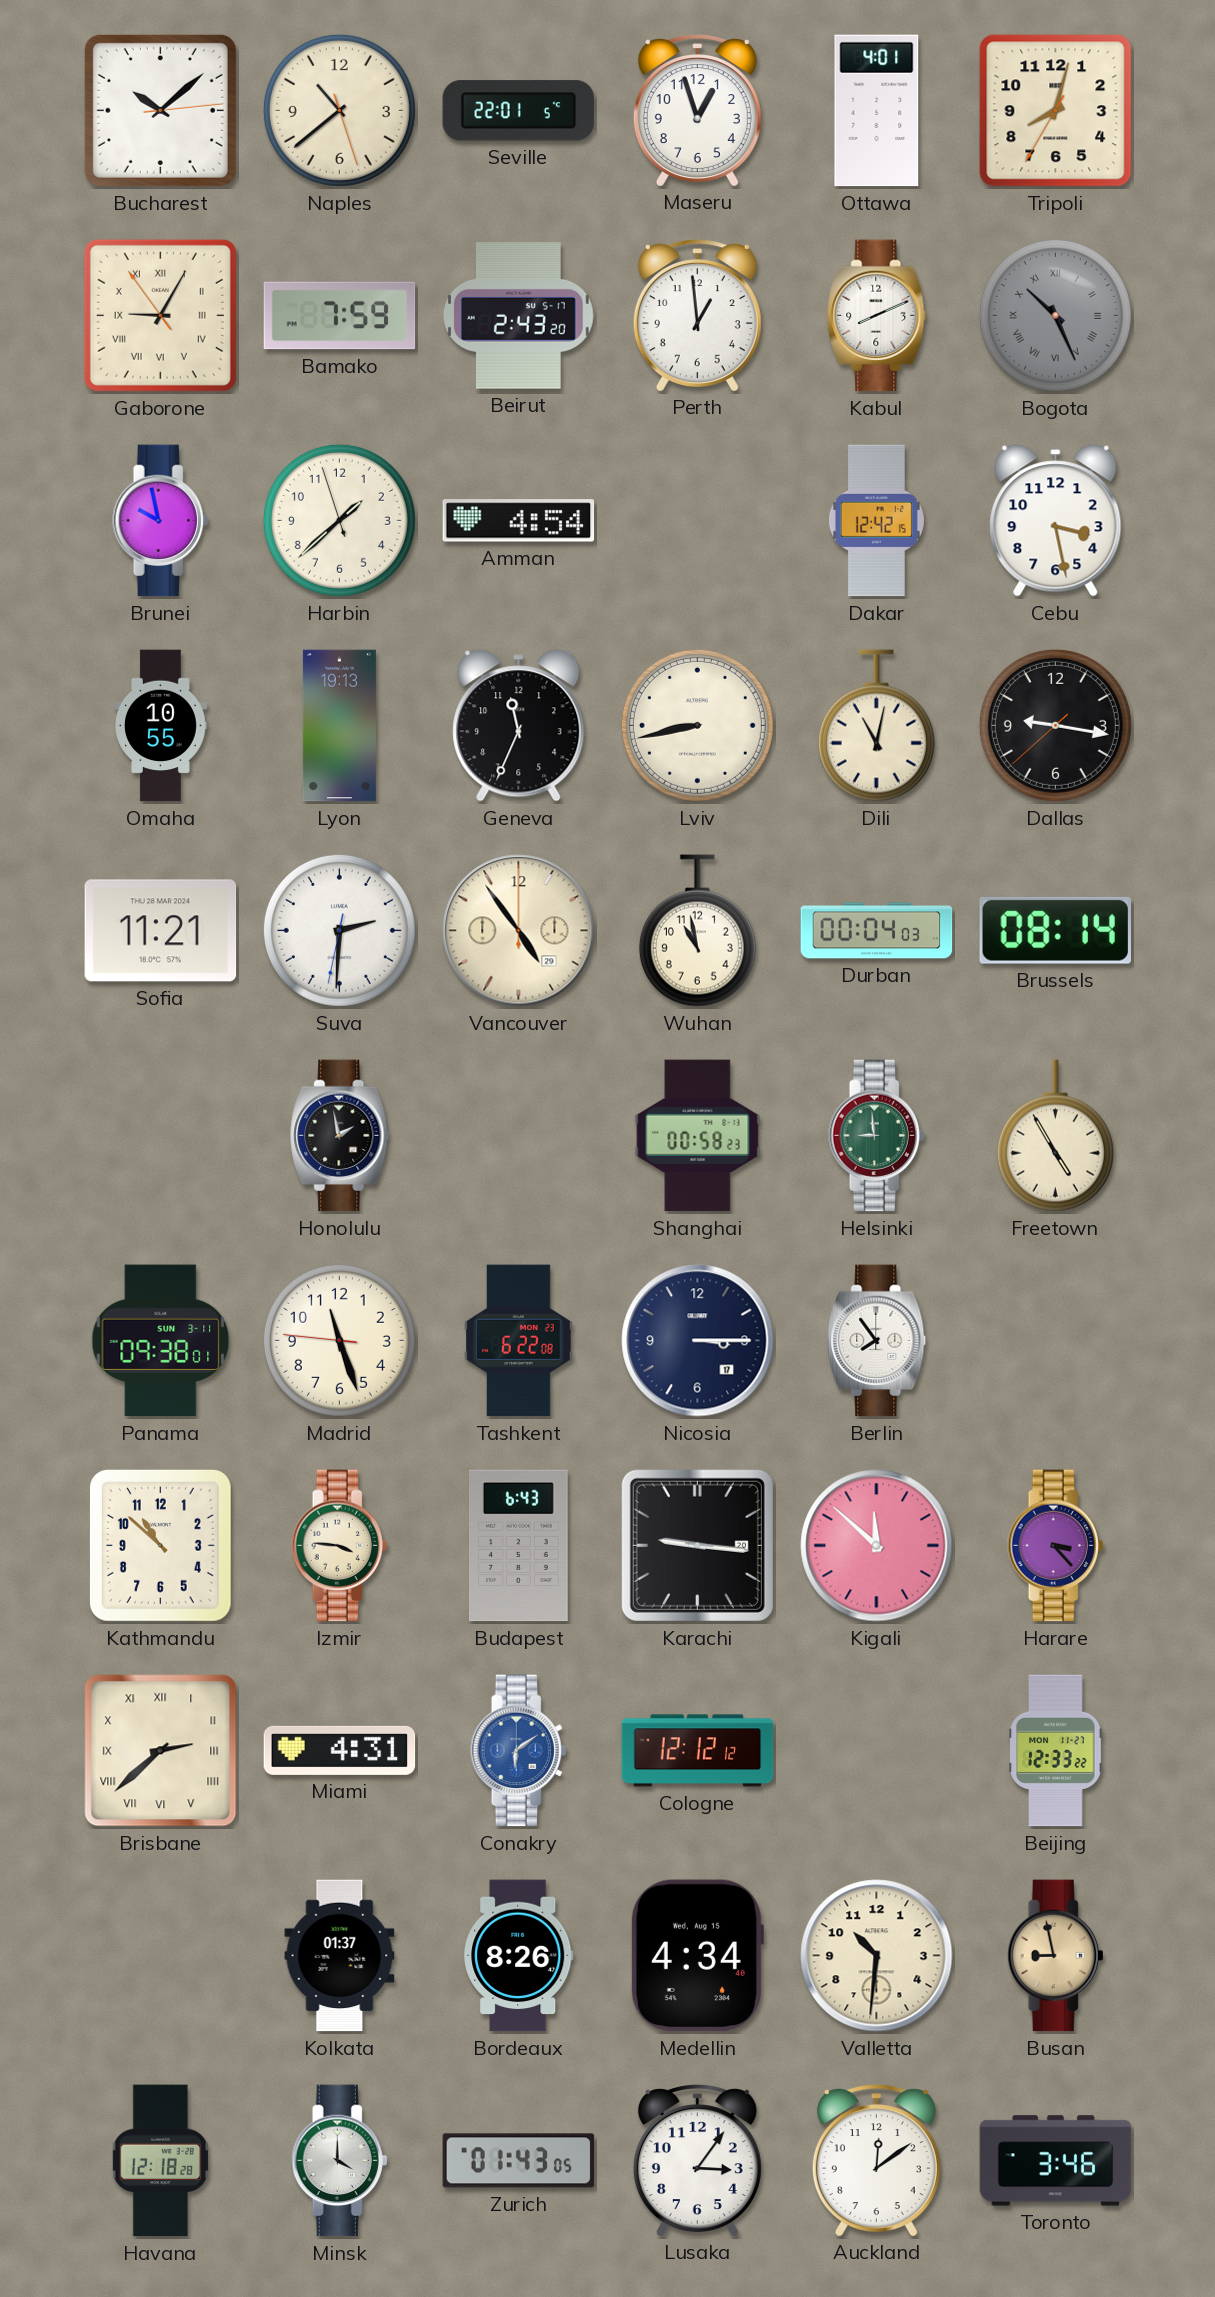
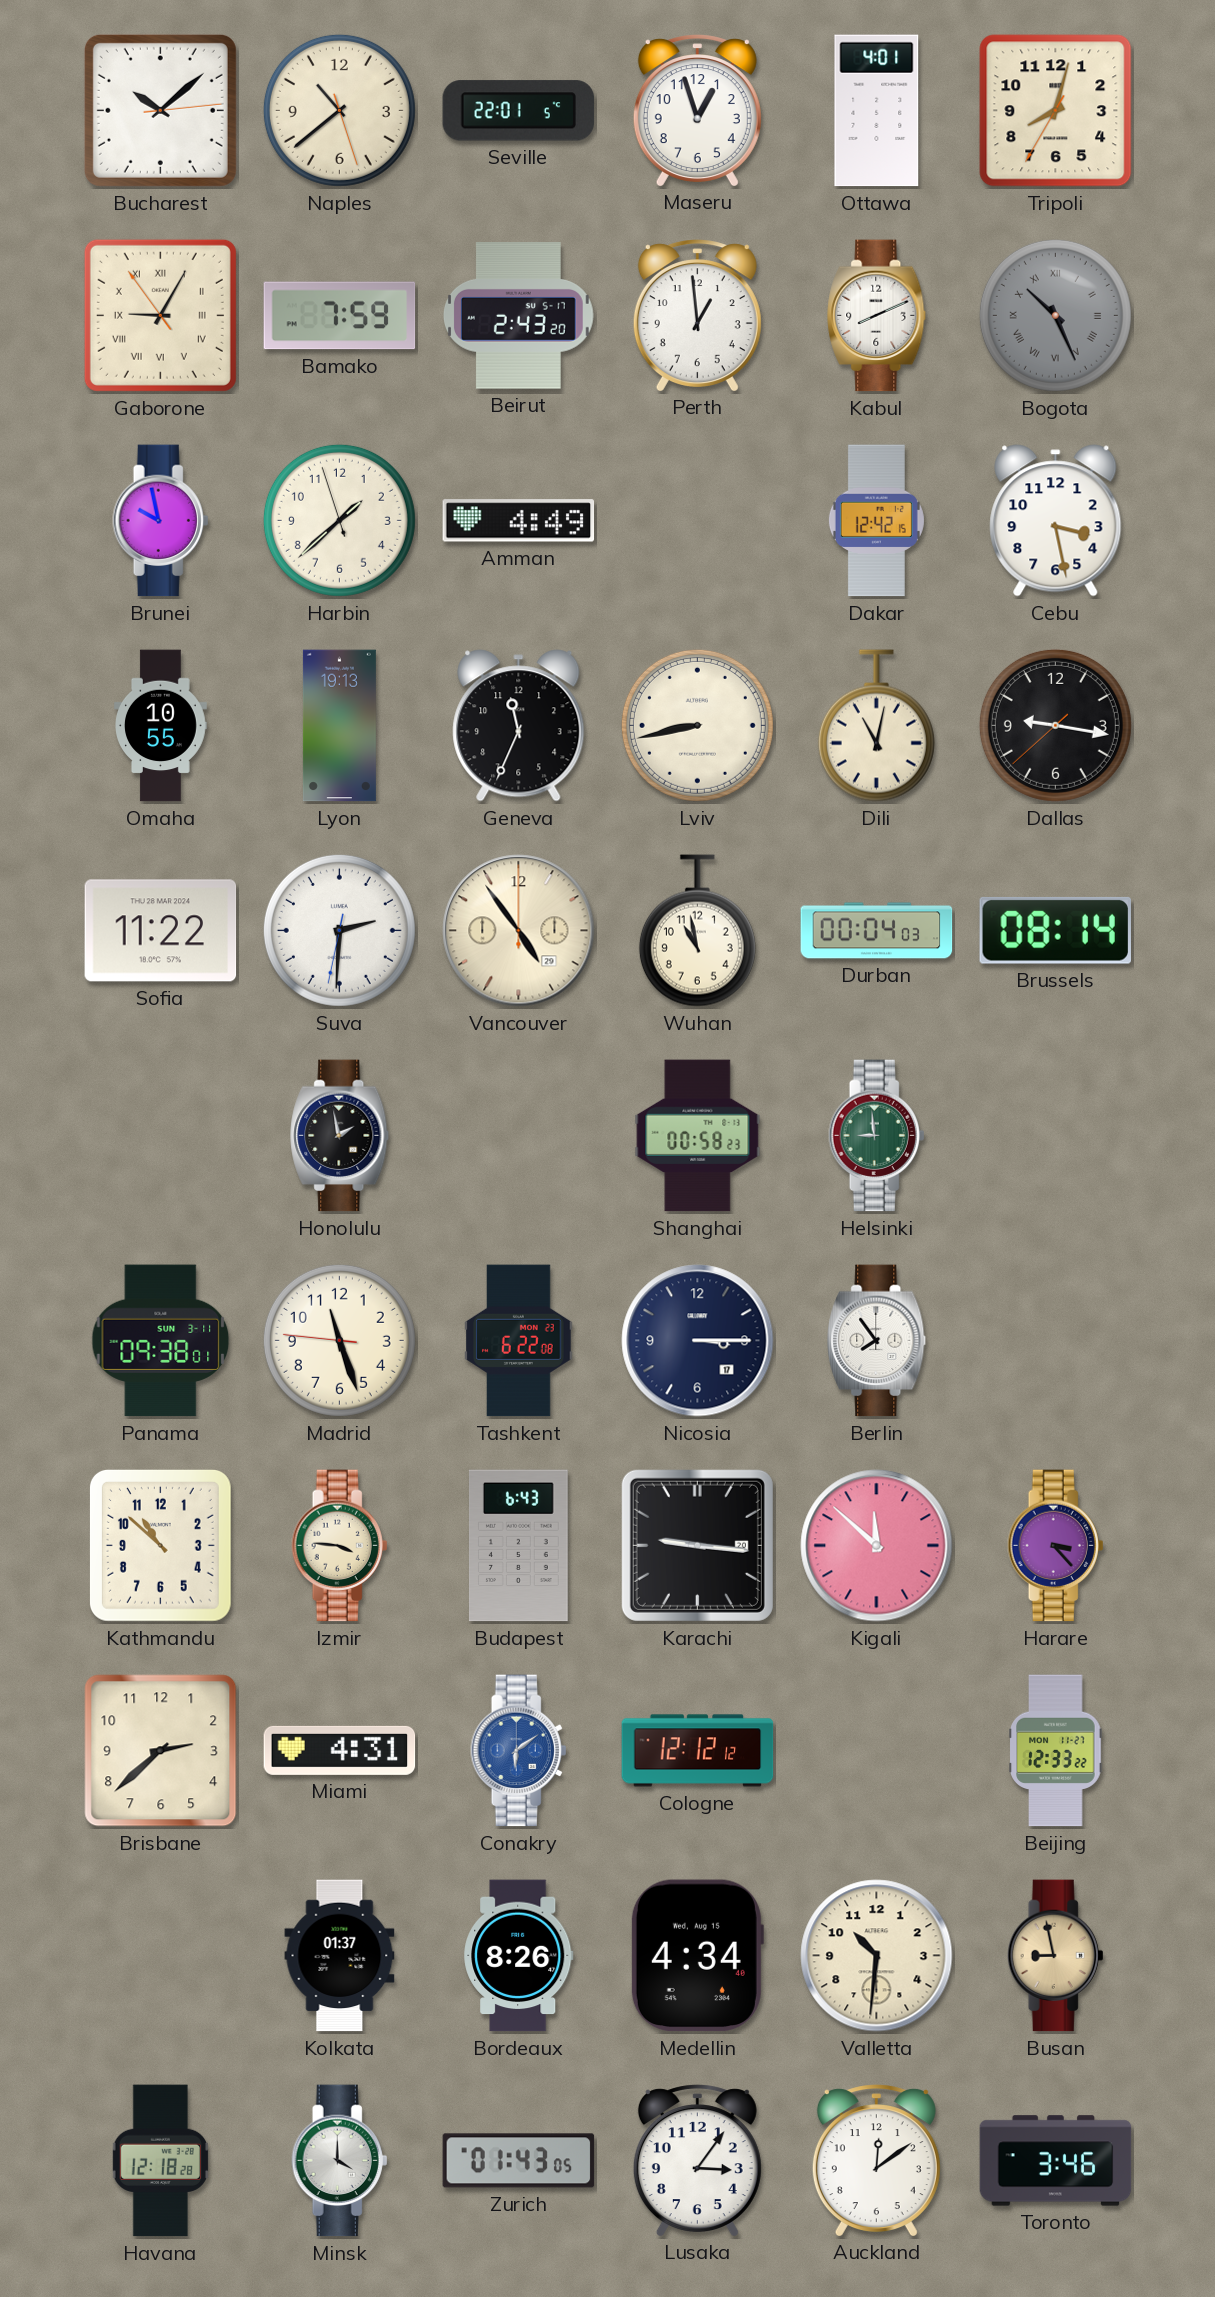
Amman: 4:54 -> 4:49
Sofia: 11:21 -> 11:22
Freetown: 4:55 -> none
Brisbane numerals: Roman -> Arabic
